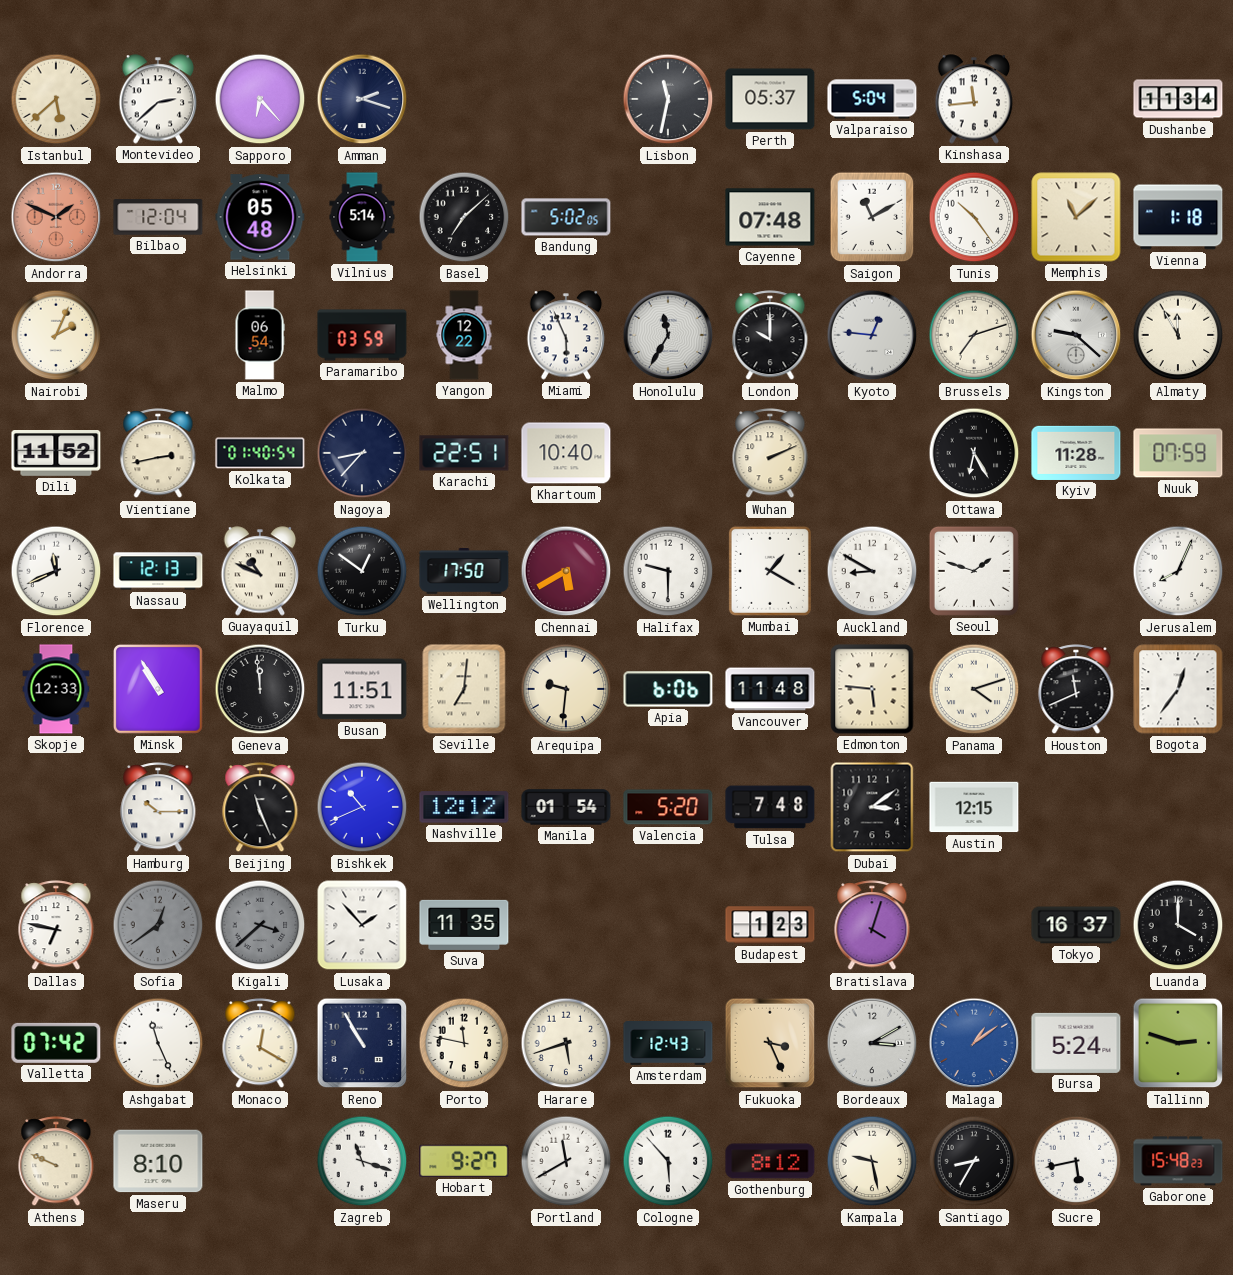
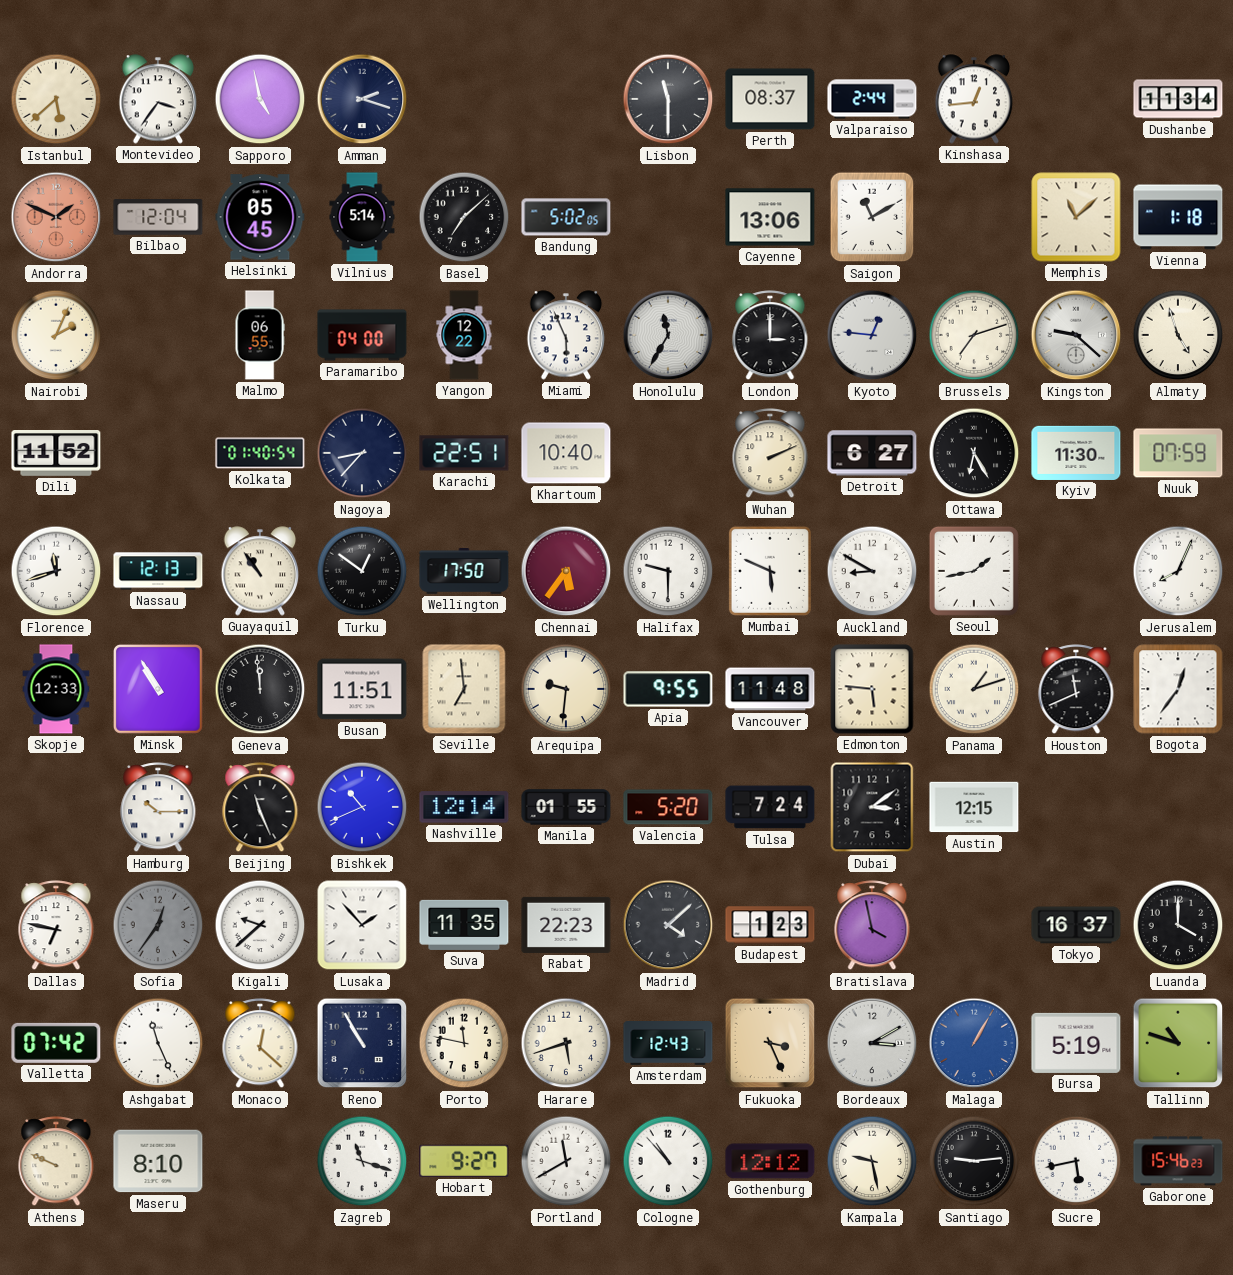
Montevideo: 2:38 -> 3:36
Sapporo: 6:23 -> 4:58
Lisbon: 11:32 -> 11:30
Perth: 05:37 -> 08:37
Valparaiso: 5:04 -> 2:44
Kinshasa: 11:44 -> 12:44
Helsinki: 05:48 -> 05:45
Cayenne: 07:48 -> 13:06
Tunis: 10:24 -> none
Malmo: 06:54 -> 06:55
Paramaribo: 03:59 -> 04:00
London: 10:00 -> 3:00
Almaty: 11:55 -> 4:57
Vientiane: 2:43 -> none
Detroit: none -> 6:27
Kyiv: 11:28 -> 11:30
Florence: 11:41 -> 11:42
Guayaquil: 10:49 -> 10:54
Chennai: 5:40 -> 5:36
Mumbai: 1:20 -> 5:49
Seoul: 1:48 -> 1:43
Seville: 7:01 -> 6:59
Apia: 6:06 -> 9:55
Panama: 4:12 -> 1:12
Nashville: 12:12 -> 12:14
Manila: 01:54 -> 01:55
Tulsa: 7:48 -> 7:24
Sofia: 12:39 -> 12:36
Kigali: 3:38 -> 9:38
Kigali dial: grey -> white
Rabat: none -> 22:23
Madrid: none -> 4:08
Bratislava: 4:03 -> 3:58
Monaco: 12:20 -> 12:22
Malaga: 1:09 -> 1:05
Bursa: 5:24 -> 5:19
Tallinn: 2:48 -> 10:48
Cologne: 5:53 -> 10:53
Gothenburg: 8:12 -> 12:12
Santiago: 8:35 -> 9:14
Gaborone: 15:48 -> 15:46
